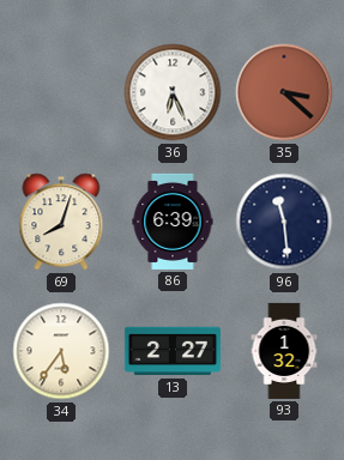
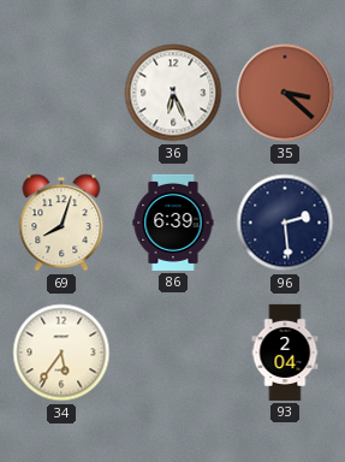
96: 11:29 -> 2:29
13: 2:27 -> none
93: 1:32 -> 2:04
